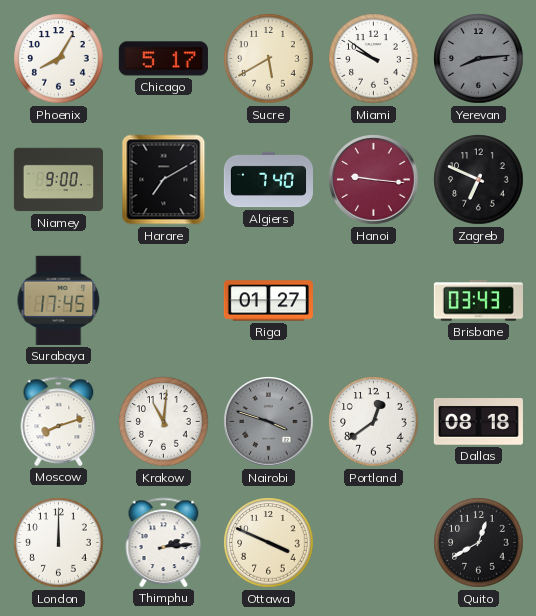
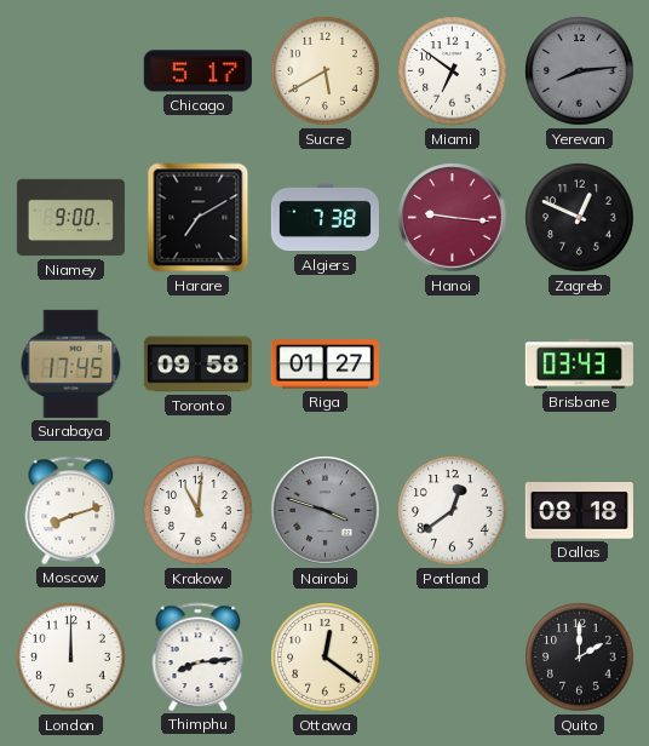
Phoenix: 8:05 -> none
Miami: 9:51 -> 6:51
Algiers: 7:40 -> 7:38
Zagreb: 6:49 -> 12:49
Toronto: none -> 09:58
Thimphu: 2:14 -> 8:14
Ottawa: 3:49 -> 12:21
Quito: 12:40 -> 2:00
